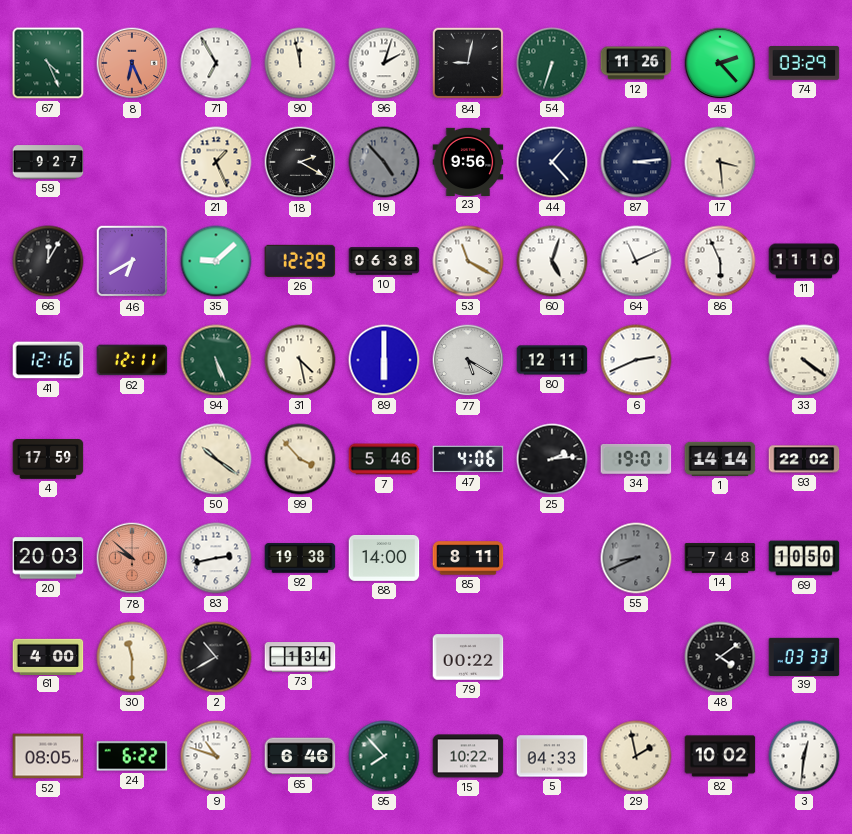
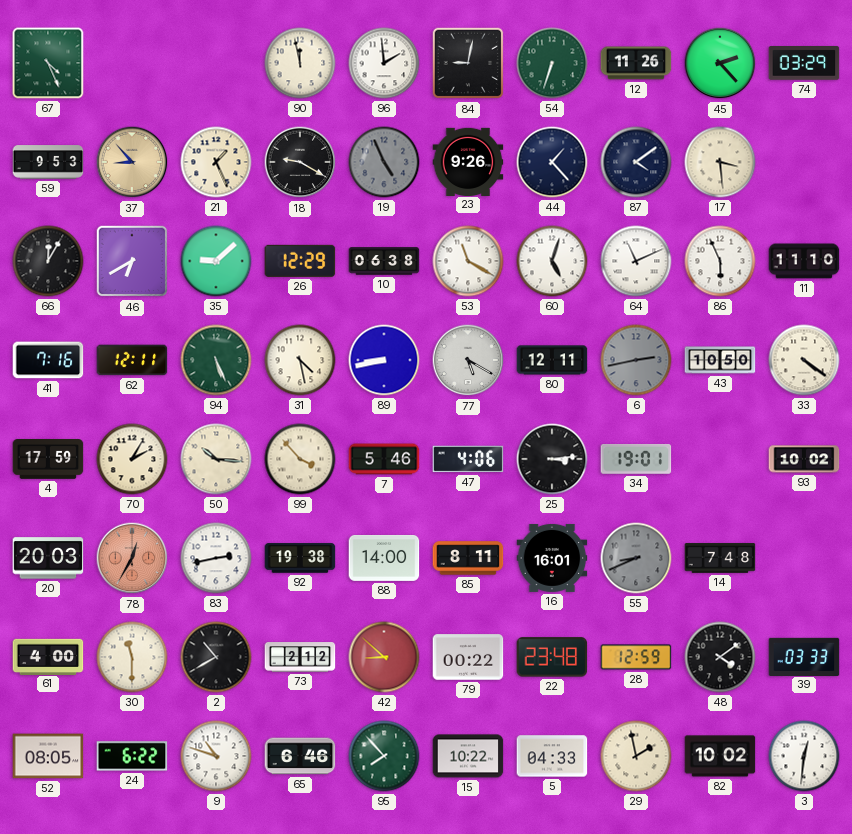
8: 6:26 -> none
71: 6:55 -> none
96: 2:03 -> 1:59
59: 9:27 -> 9:53
37: none -> 8:53
18: 2:20 -> 9:20
19: 4:53 -> 4:56
23: 9:56 -> 9:26
87: 3:14 -> 4:09
41: 12:16 -> 7:16
89: 6:00 -> 8:43
6: 2:41 -> 2:43
6 dial: white -> grey
43: none -> 10:50
70: none -> 2:05
50: 10:21 -> 10:16
25: 2:14 -> 3:14
1: 14:14 -> none
93: 22:02 -> 10:02
78: 9:52 -> 12:35
16: none -> 16:01
69: 10:50 -> none
73: 1:34 -> 2:12
42: none -> 8:52
22: none -> 23:48
28: none -> 12:59
